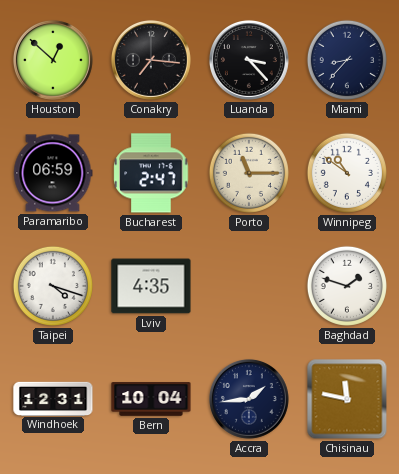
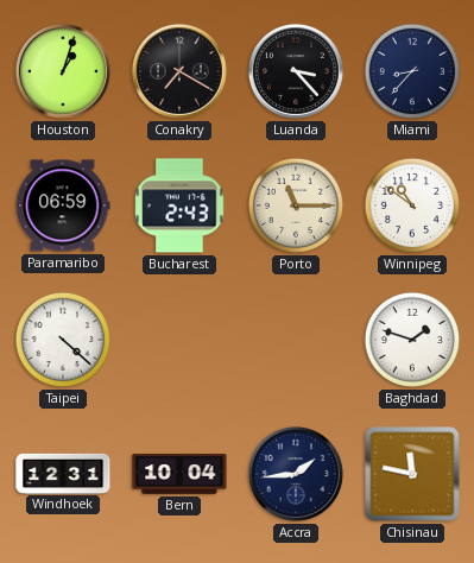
Houston: 12:52 -> 1:03
Conakry: 7:16 -> 7:20
Bucharest: 2:47 -> 2:43
Taipei: 4:18 -> 4:22
Lviv: 4:35 -> none
